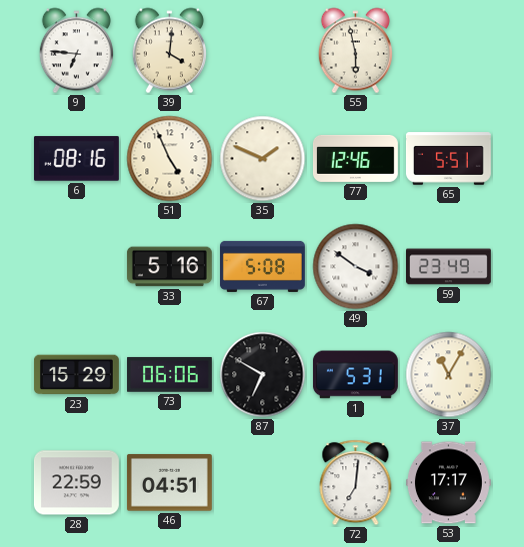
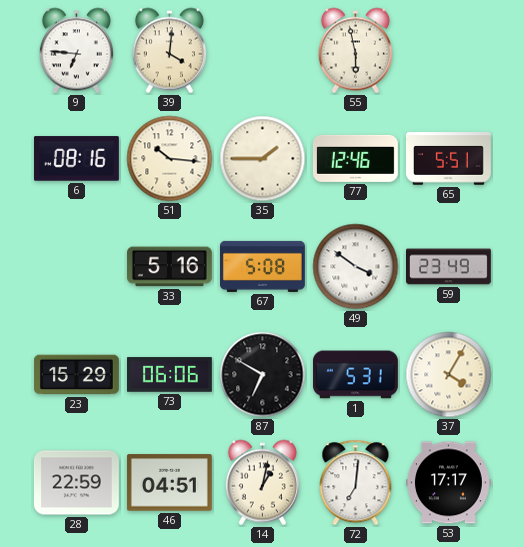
51: 4:56 -> 10:16
35: 1:49 -> 1:45
37: 11:05 -> 4:05
14: none -> 1:02
